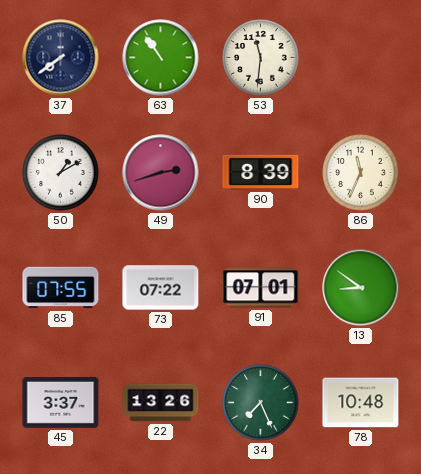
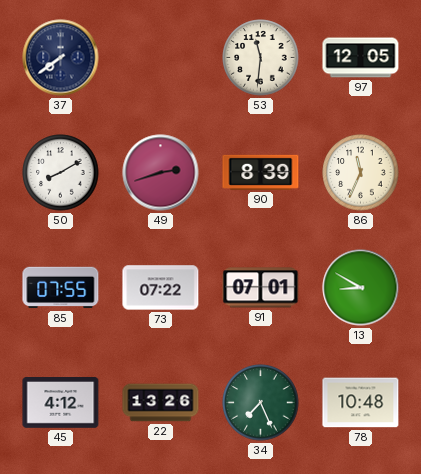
63: 10:54 -> none
97: none -> 12:05
50: 1:10 -> 8:10
13: 8:51 -> 8:50
45: 3:37 -> 4:12
